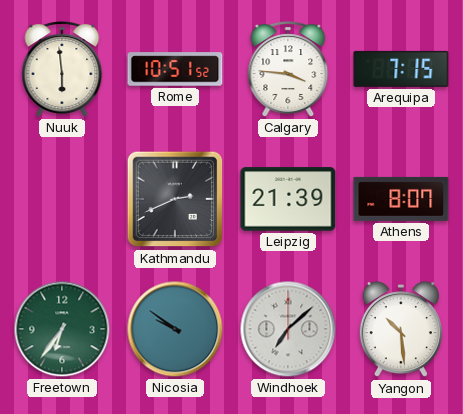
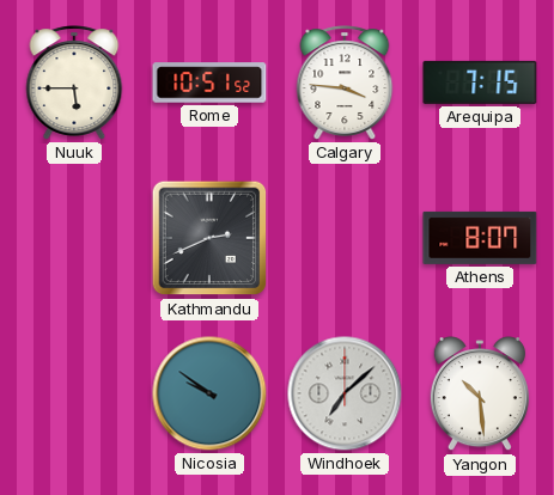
Nuuk: 5:59 -> 5:45
Leipzig: 21:39 -> none
Freetown: 6:36 -> none
